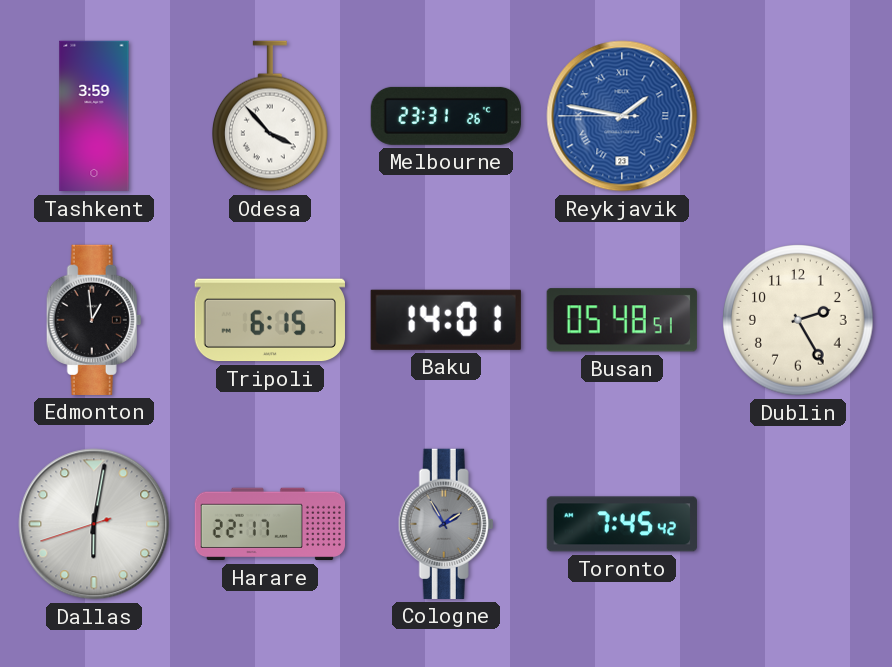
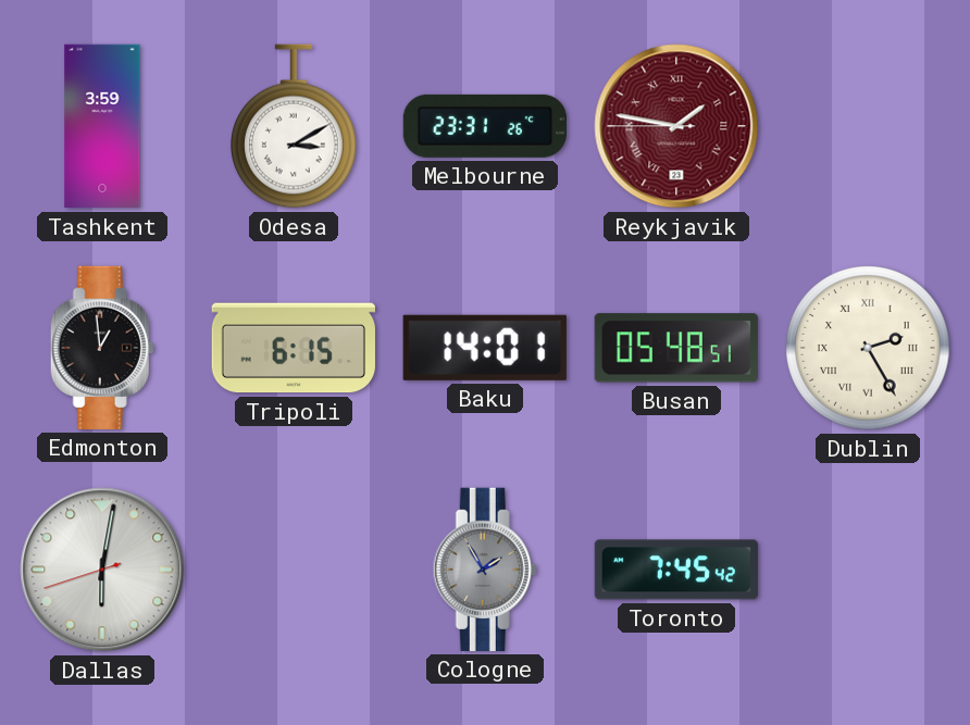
Odesa: 3:53 -> 3:10
Reykjavik dial: blue -> burgundy
Dublin numerals: Arabic -> Roman
Harare: 22:17 -> none
